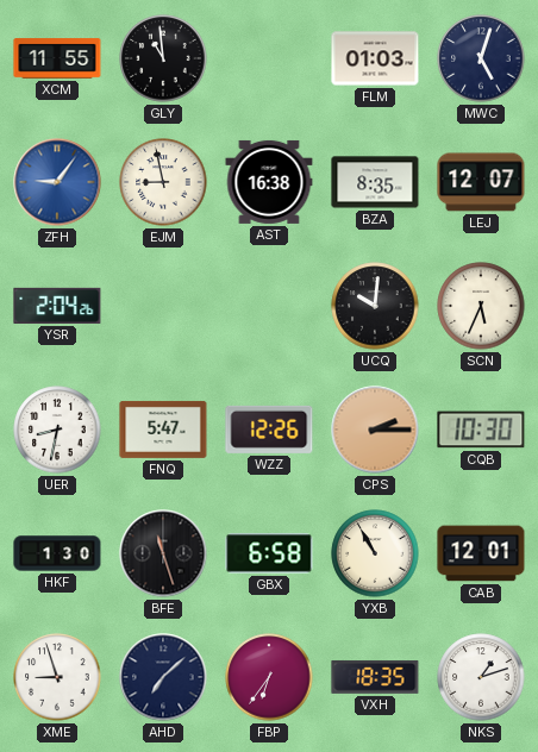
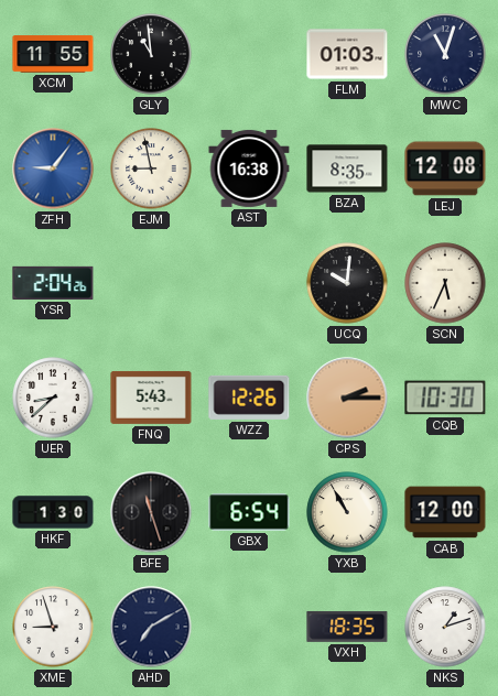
MWC: 5:03 -> 11:03
LEJ: 12:07 -> 12:08
UER: 8:32 -> 8:38
FNQ: 5:47 -> 5:43
GBX: 6:58 -> 6:54
CAB: 12:01 -> 12:00
AHD: 7:08 -> 7:10
FBP: 6:36 -> none
